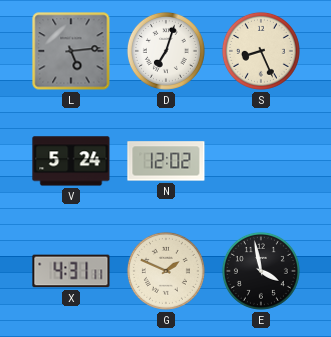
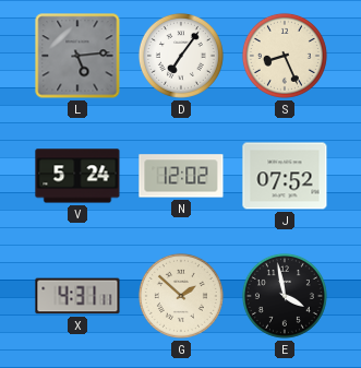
D: 7:03 -> 7:06
J: none -> 07:52
G: 1:49 -> 1:52
